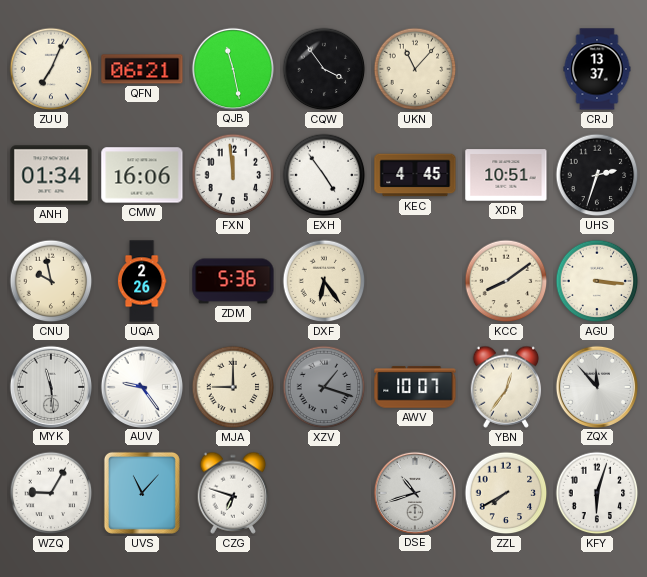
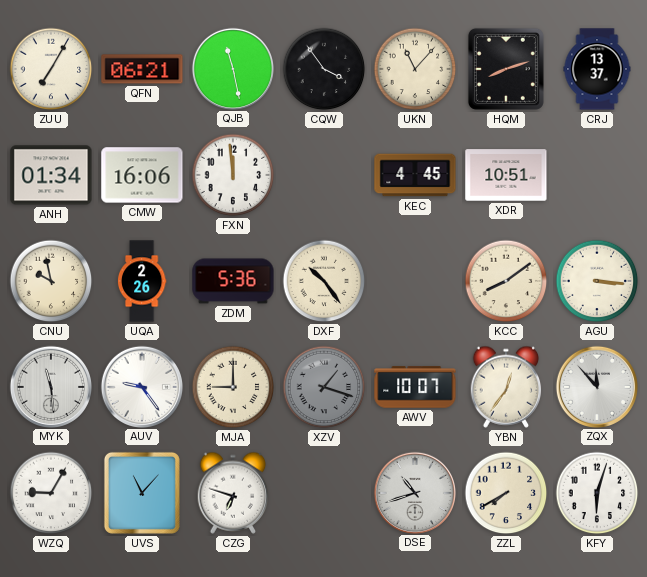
ZUU: 7:04 -> 7:05
HQM: none -> 8:12
EXH: 4:54 -> none
UHS: 2:33 -> none
DXF: 6:24 -> 10:24
